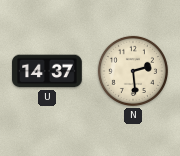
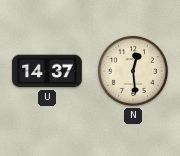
N: 2:29 -> 12:29
